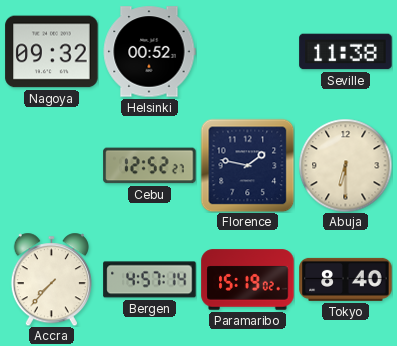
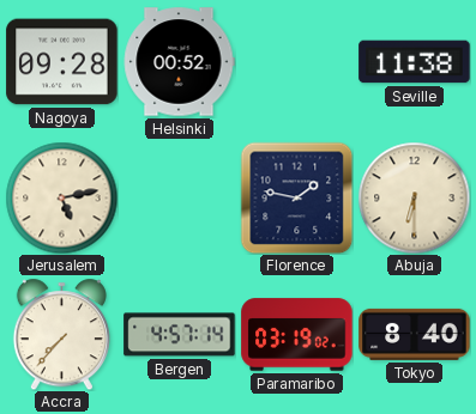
Nagoya: 09:32 -> 09:28
Jerusalem: none -> 5:13
Cebu: 12:52 -> none
Paramaribo: 15:19 -> 03:19
